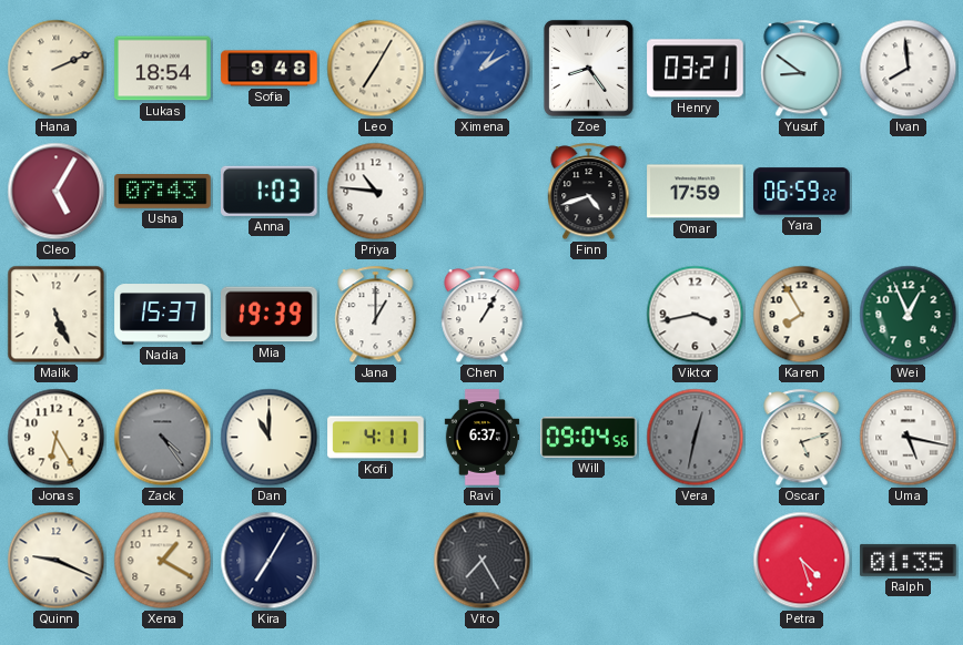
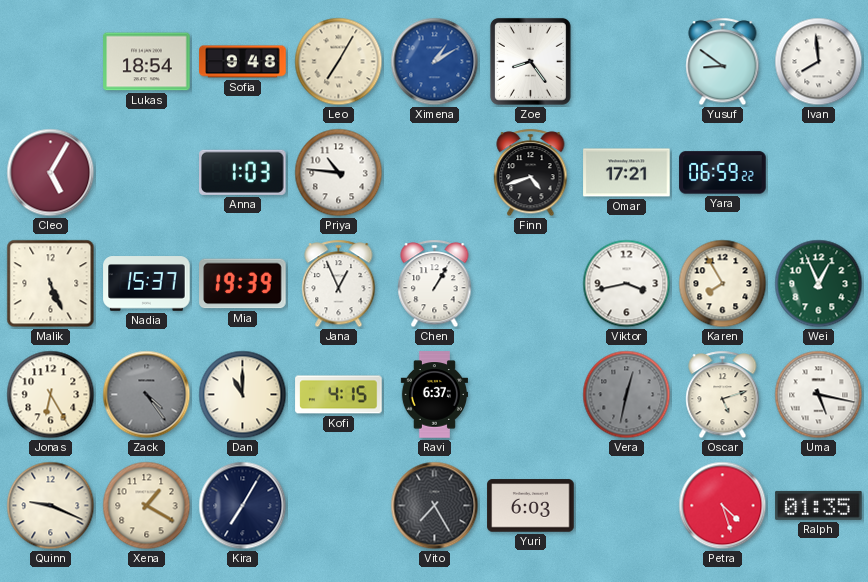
Hana: 2:11 -> none
Henry: 03:21 -> none
Usha: 07:43 -> none
Omar: 17:59 -> 17:21
Jana: 1:00 -> 12:56
Kofi: 4:11 -> 4:15
Will: 09:04 -> none
Yuri: none -> 6:03
